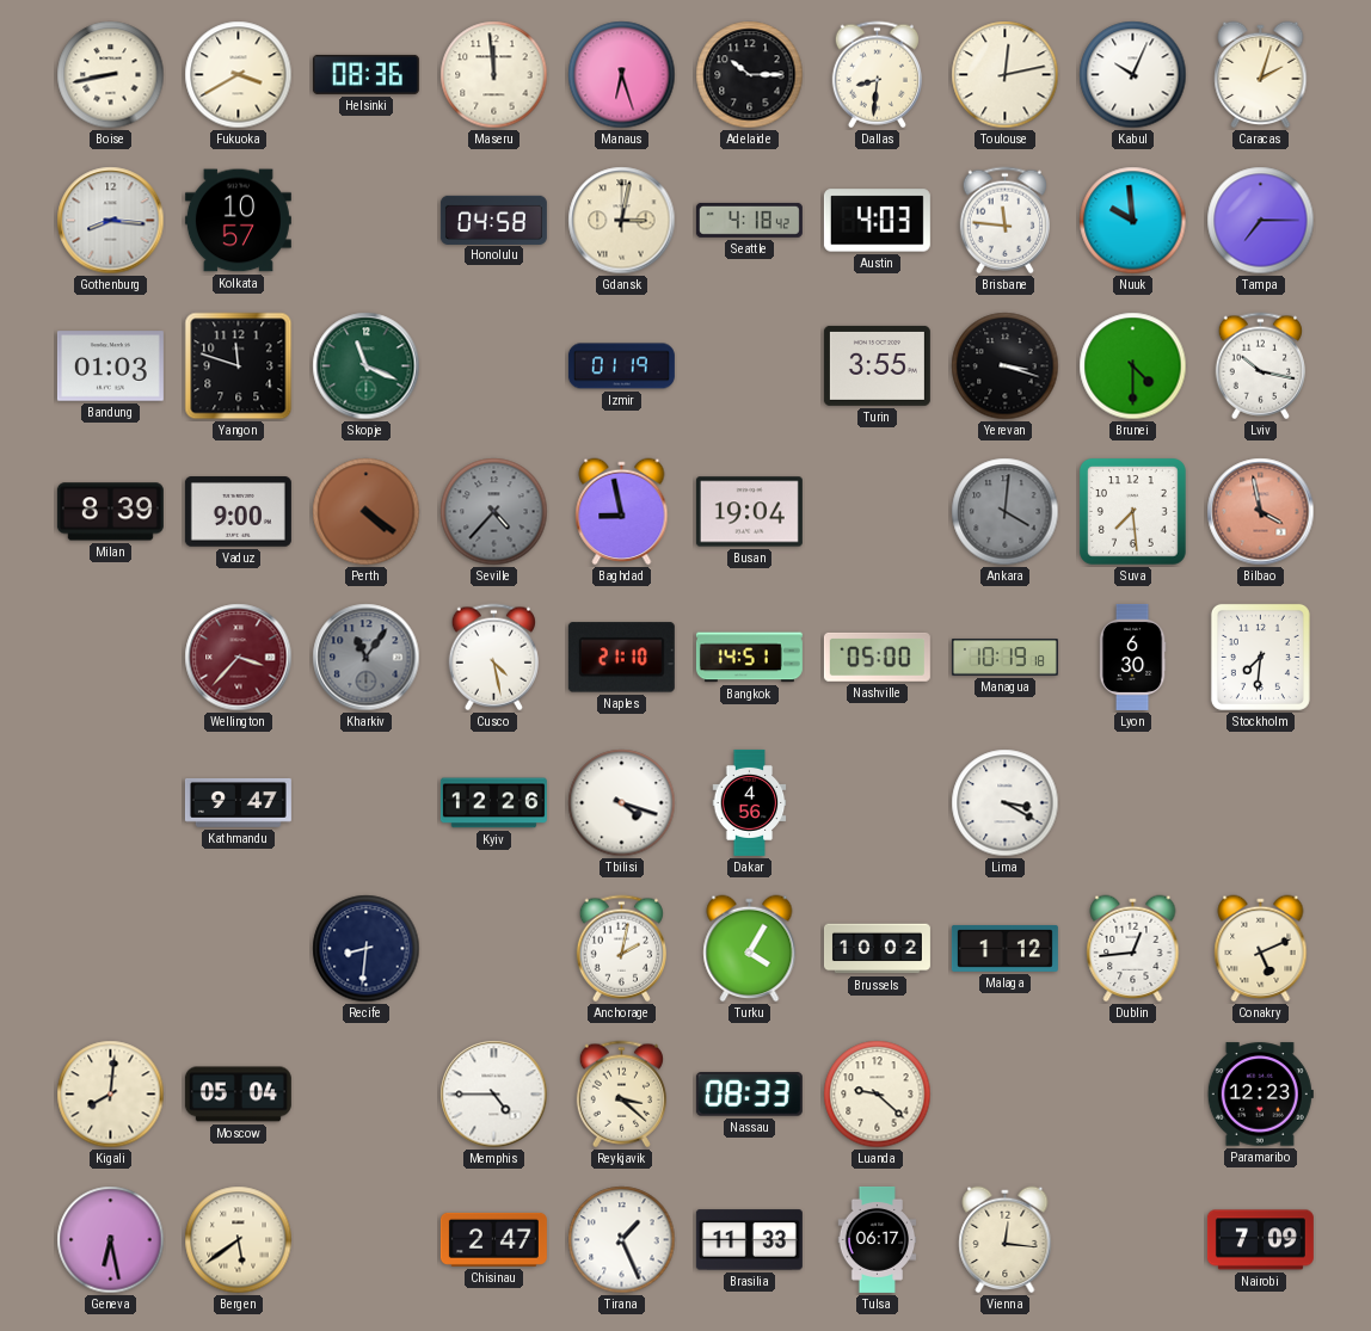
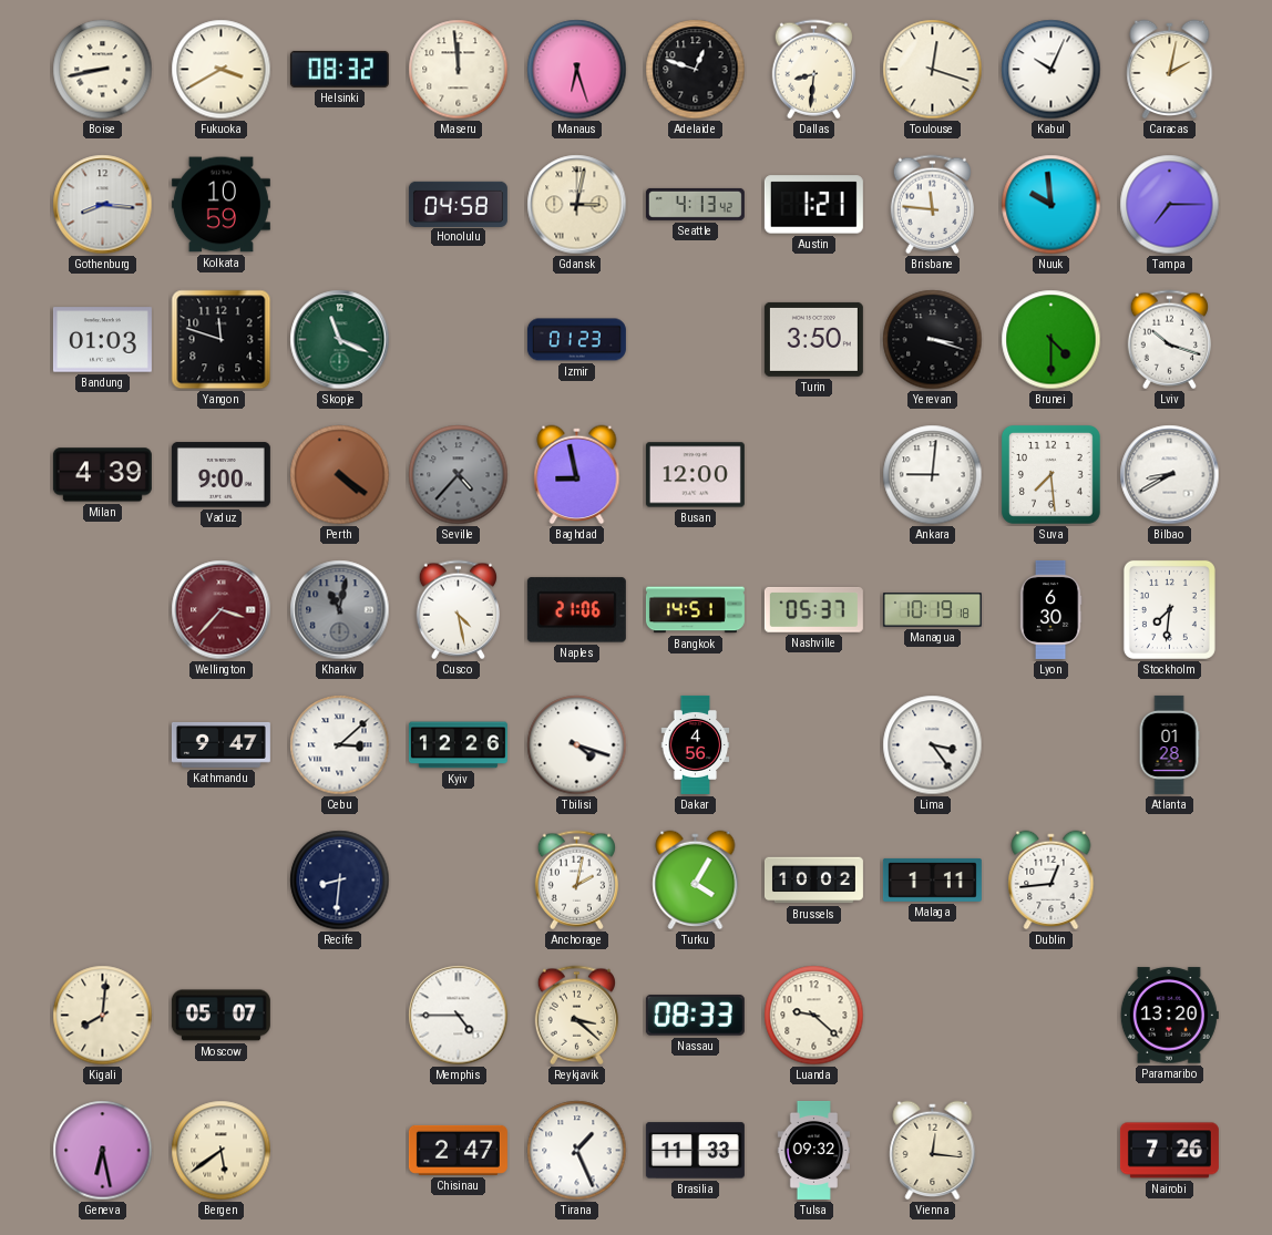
Helsinki: 08:36 -> 08:32
Adelaide: 10:15 -> 12:48
Toulouse: 12:13 -> 12:18
Caracas: 2:03 -> 2:02
Kolkata: 10:57 -> 10:59
Seattle: 4:18 -> 4:13
Austin: 4:03 -> 1:21
Izmir: 01:19 -> 01:23
Turin: 3:55 -> 3:50
Lviv: 10:17 -> 10:18
Milan: 8:39 -> 4:39
Busan: 19:04 -> 12:00
Ankara: 4:01 -> 9:01
Ankara dial: grey -> white
Bilbao: 3:58 -> 8:40
Bilbao dial: salmon -> white
Kharkiv: 11:06 -> 11:02
Naples: 21:10 -> 21:06
Nashville: 05:00 -> 05:37
Cebu: none -> 3:08
Lima: 3:20 -> 3:24
Atlanta: none -> 01:28
Malaga: 1:12 -> 1:11
Conakry: 5:11 -> none
Moscow: 05:04 -> 05:07
Paramaribo: 12:23 -> 13:20
Tulsa: 06:17 -> 09:32
Nairobi: 7:09 -> 7:26
